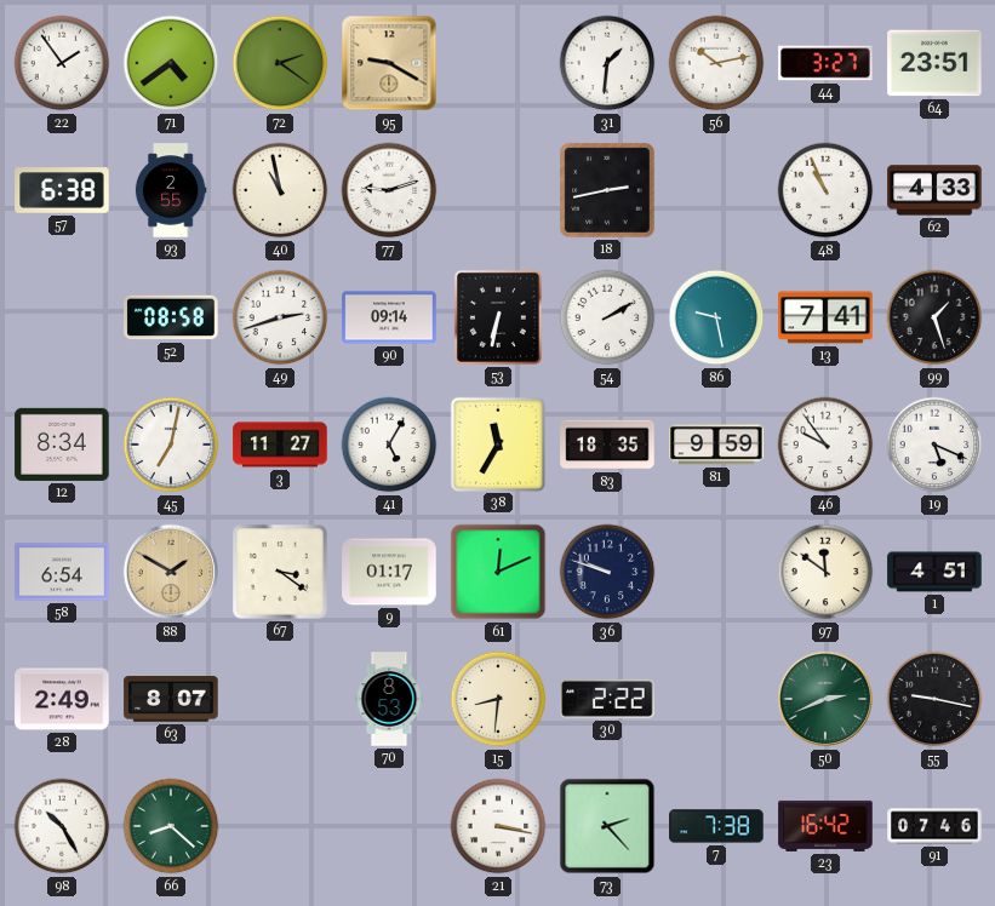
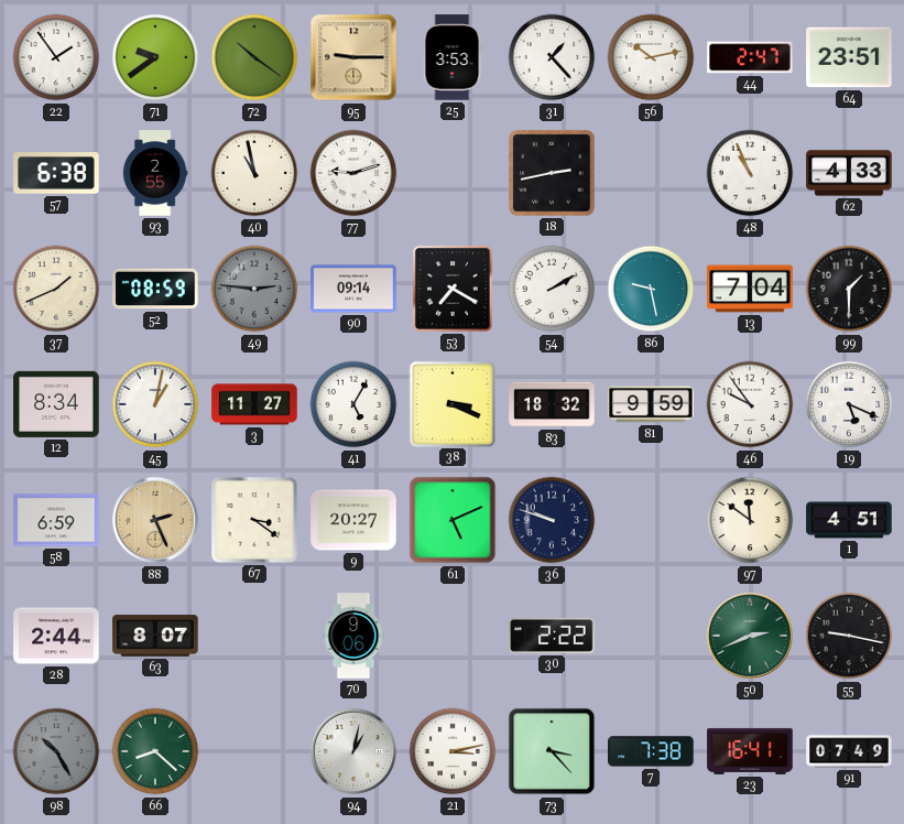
71: 4:39 -> 9:39
72: 2:21 -> 10:21
95: 9:20 -> 9:15
25: none -> 3:53
31: 1:31 -> 1:23
44: 3:27 -> 2:47
37: none -> 1:41
52: 08:58 -> 08:59
49: 2:42 -> 2:46
49 dial: white -> grey
53: 6:32 -> 7:20
13: 7:41 -> 7:04
99: 1:27 -> 1:30
45: 7:02 -> 1:02
38: 11:35 -> 3:19
83: 18:35 -> 18:32
58: 6:54 -> 6:59
88: 1:50 -> 2:26
9: 01:17 -> 20:27
61: 12:11 -> 5:11
28: 2:49 -> 2:44
70: 8:53 -> 9:06
15: 8:31 -> none
98 dial: white -> grey
94: none -> 1:02
21: 3:17 -> 3:13
73: 2:23 -> 3:23
23: 16:42 -> 16:41
91: 07:46 -> 07:49
